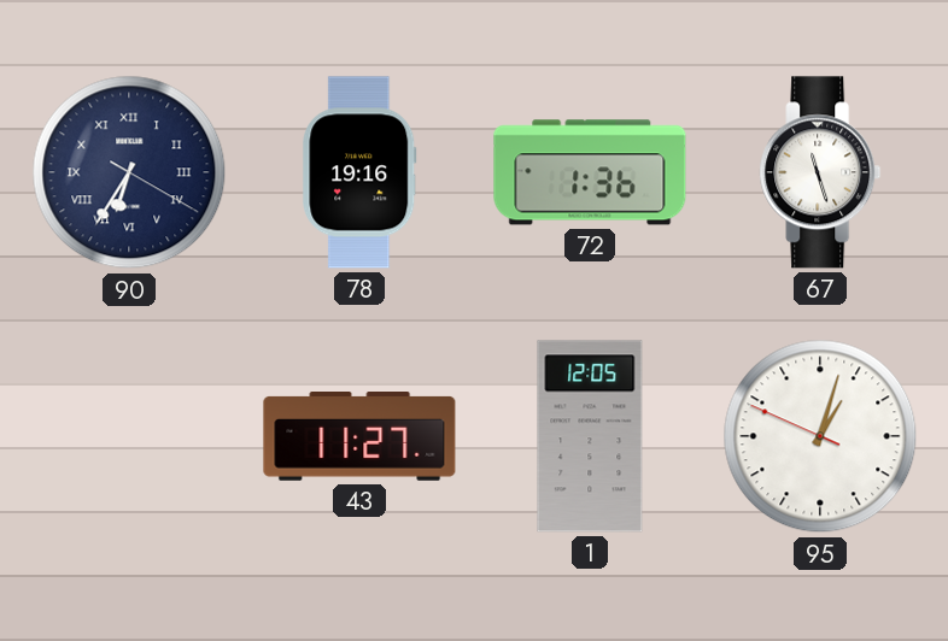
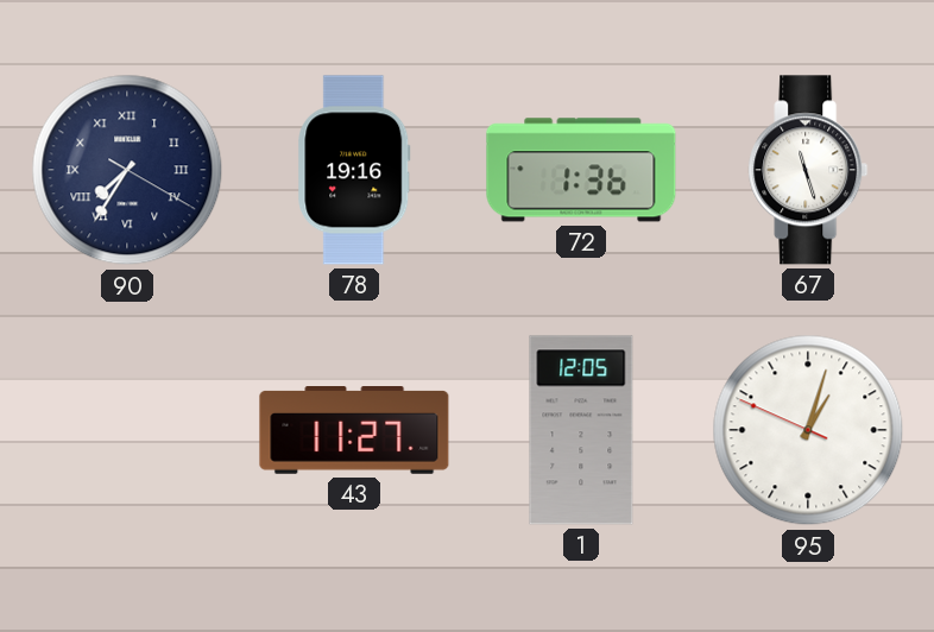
90: 6:35 -> 7:35
